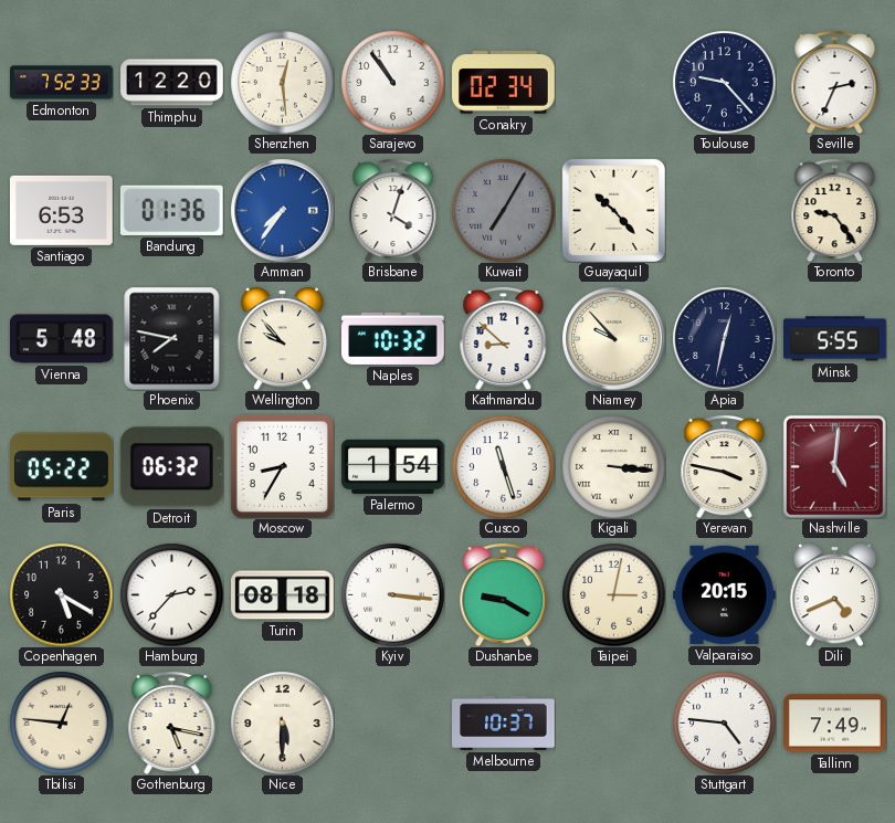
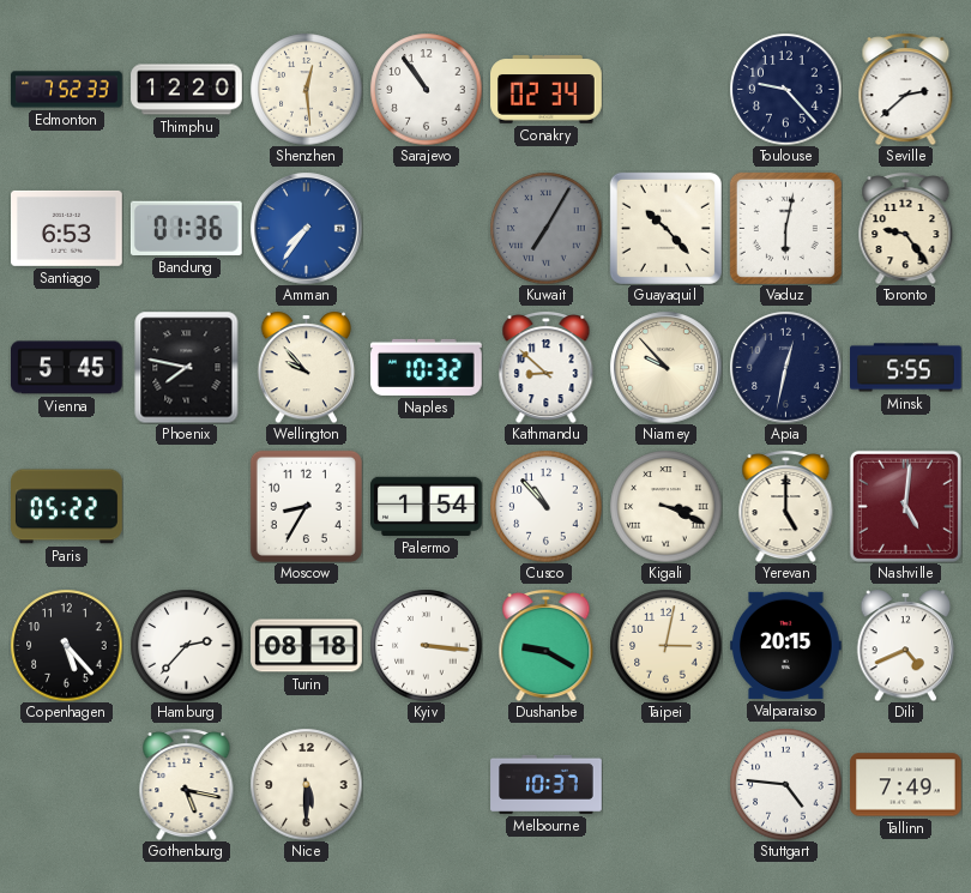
Seville: 2:34 -> 2:38
Brisbane: 4:03 -> none
Vaduz: none -> 6:02
Vienna: 5:48 -> 5:45
Detroit: 06:32 -> none
Cusco: 11:27 -> 10:53
Kigali: 3:16 -> 3:19
Yerevan: 3:47 -> 5:00
Copenhagen: 5:20 -> 5:23
Tbilisi: 12:46 -> none
